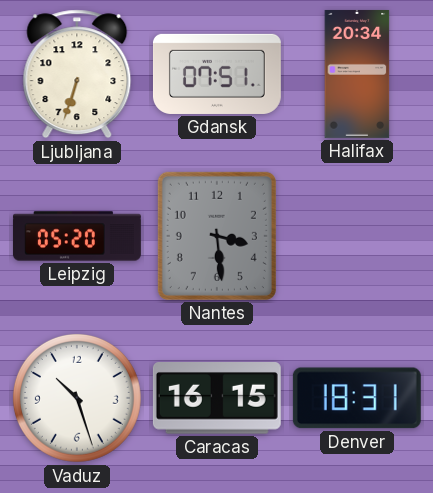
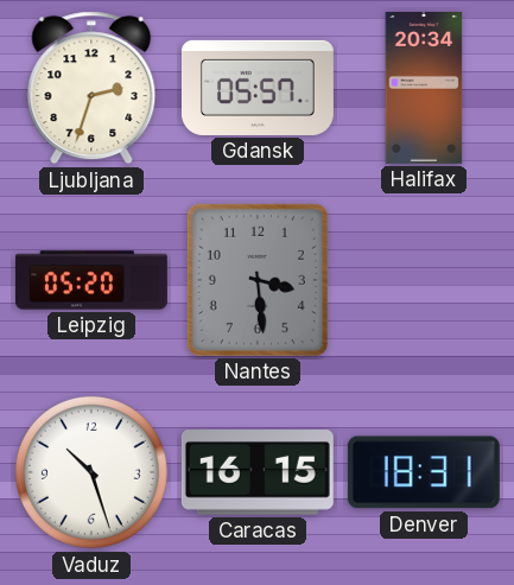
Ljubljana: 6:33 -> 2:33
Gdansk: 07:51 -> 05:57
